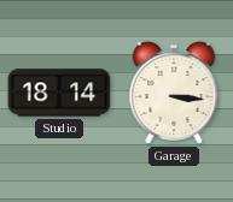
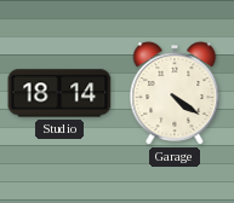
Garage: 3:16 -> 4:21
